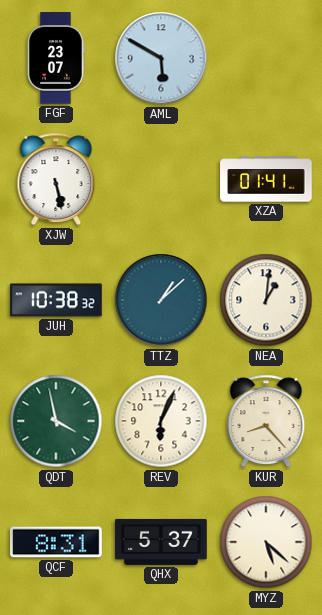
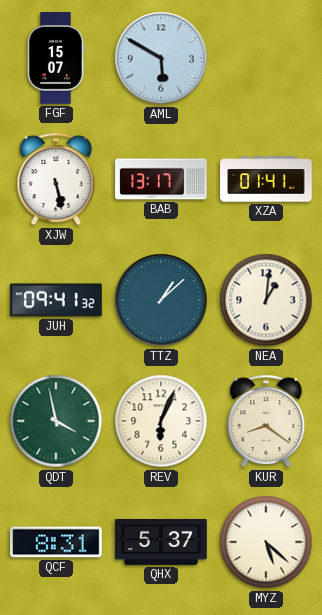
FGF: 23:07 -> 15:07
BAB: none -> 13:17
JUH: 10:38 -> 09:41
KUR: 8:23 -> 8:21
